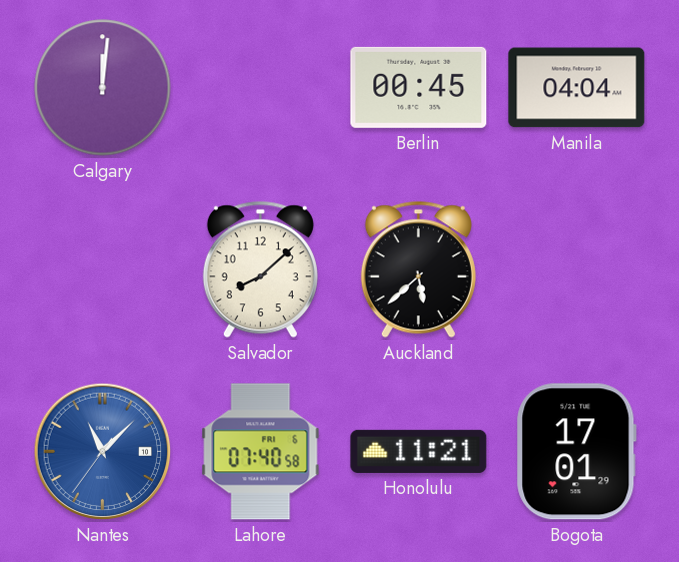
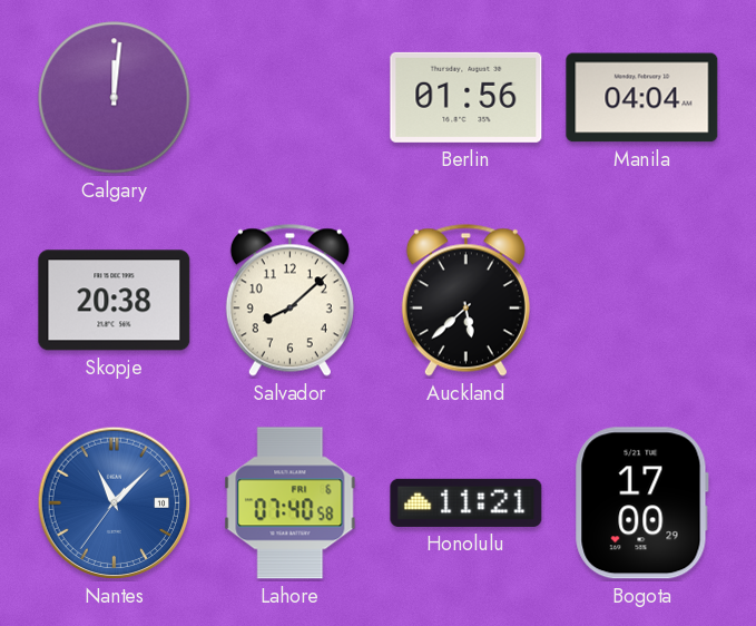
Berlin: 00:45 -> 01:56
Skopje: none -> 20:38
Bogota: 17:01 -> 17:00
